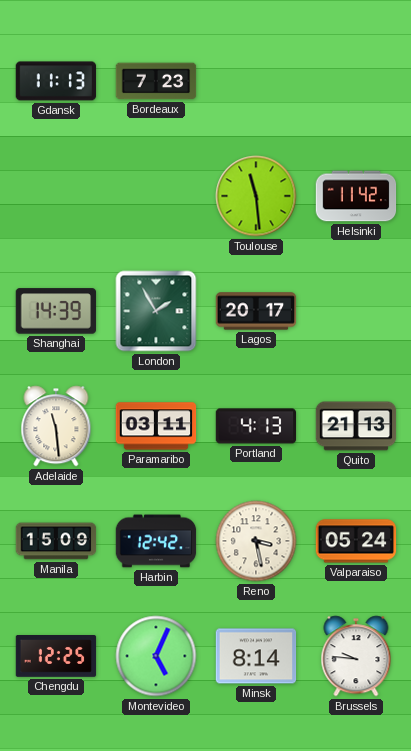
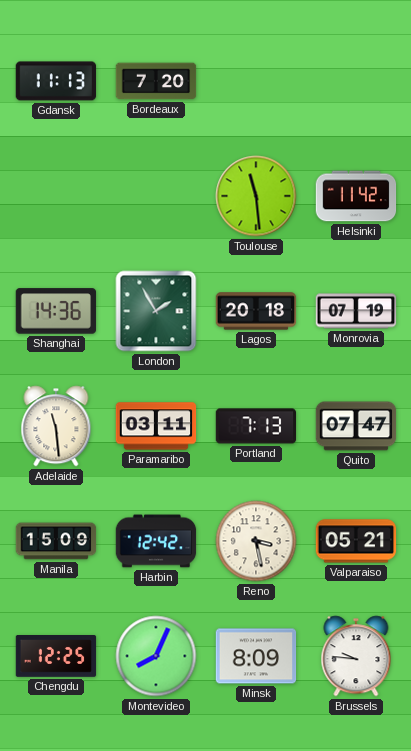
Bordeaux: 7:23 -> 7:20
Shanghai: 14:39 -> 14:36
Lagos: 20:17 -> 20:18
Monrovia: none -> 07:19
Portland: 4:13 -> 7:13
Quito: 21:13 -> 07:47
Valparaiso: 05:24 -> 05:21
Montevideo: 5:04 -> 8:04
Minsk: 8:14 -> 8:09
